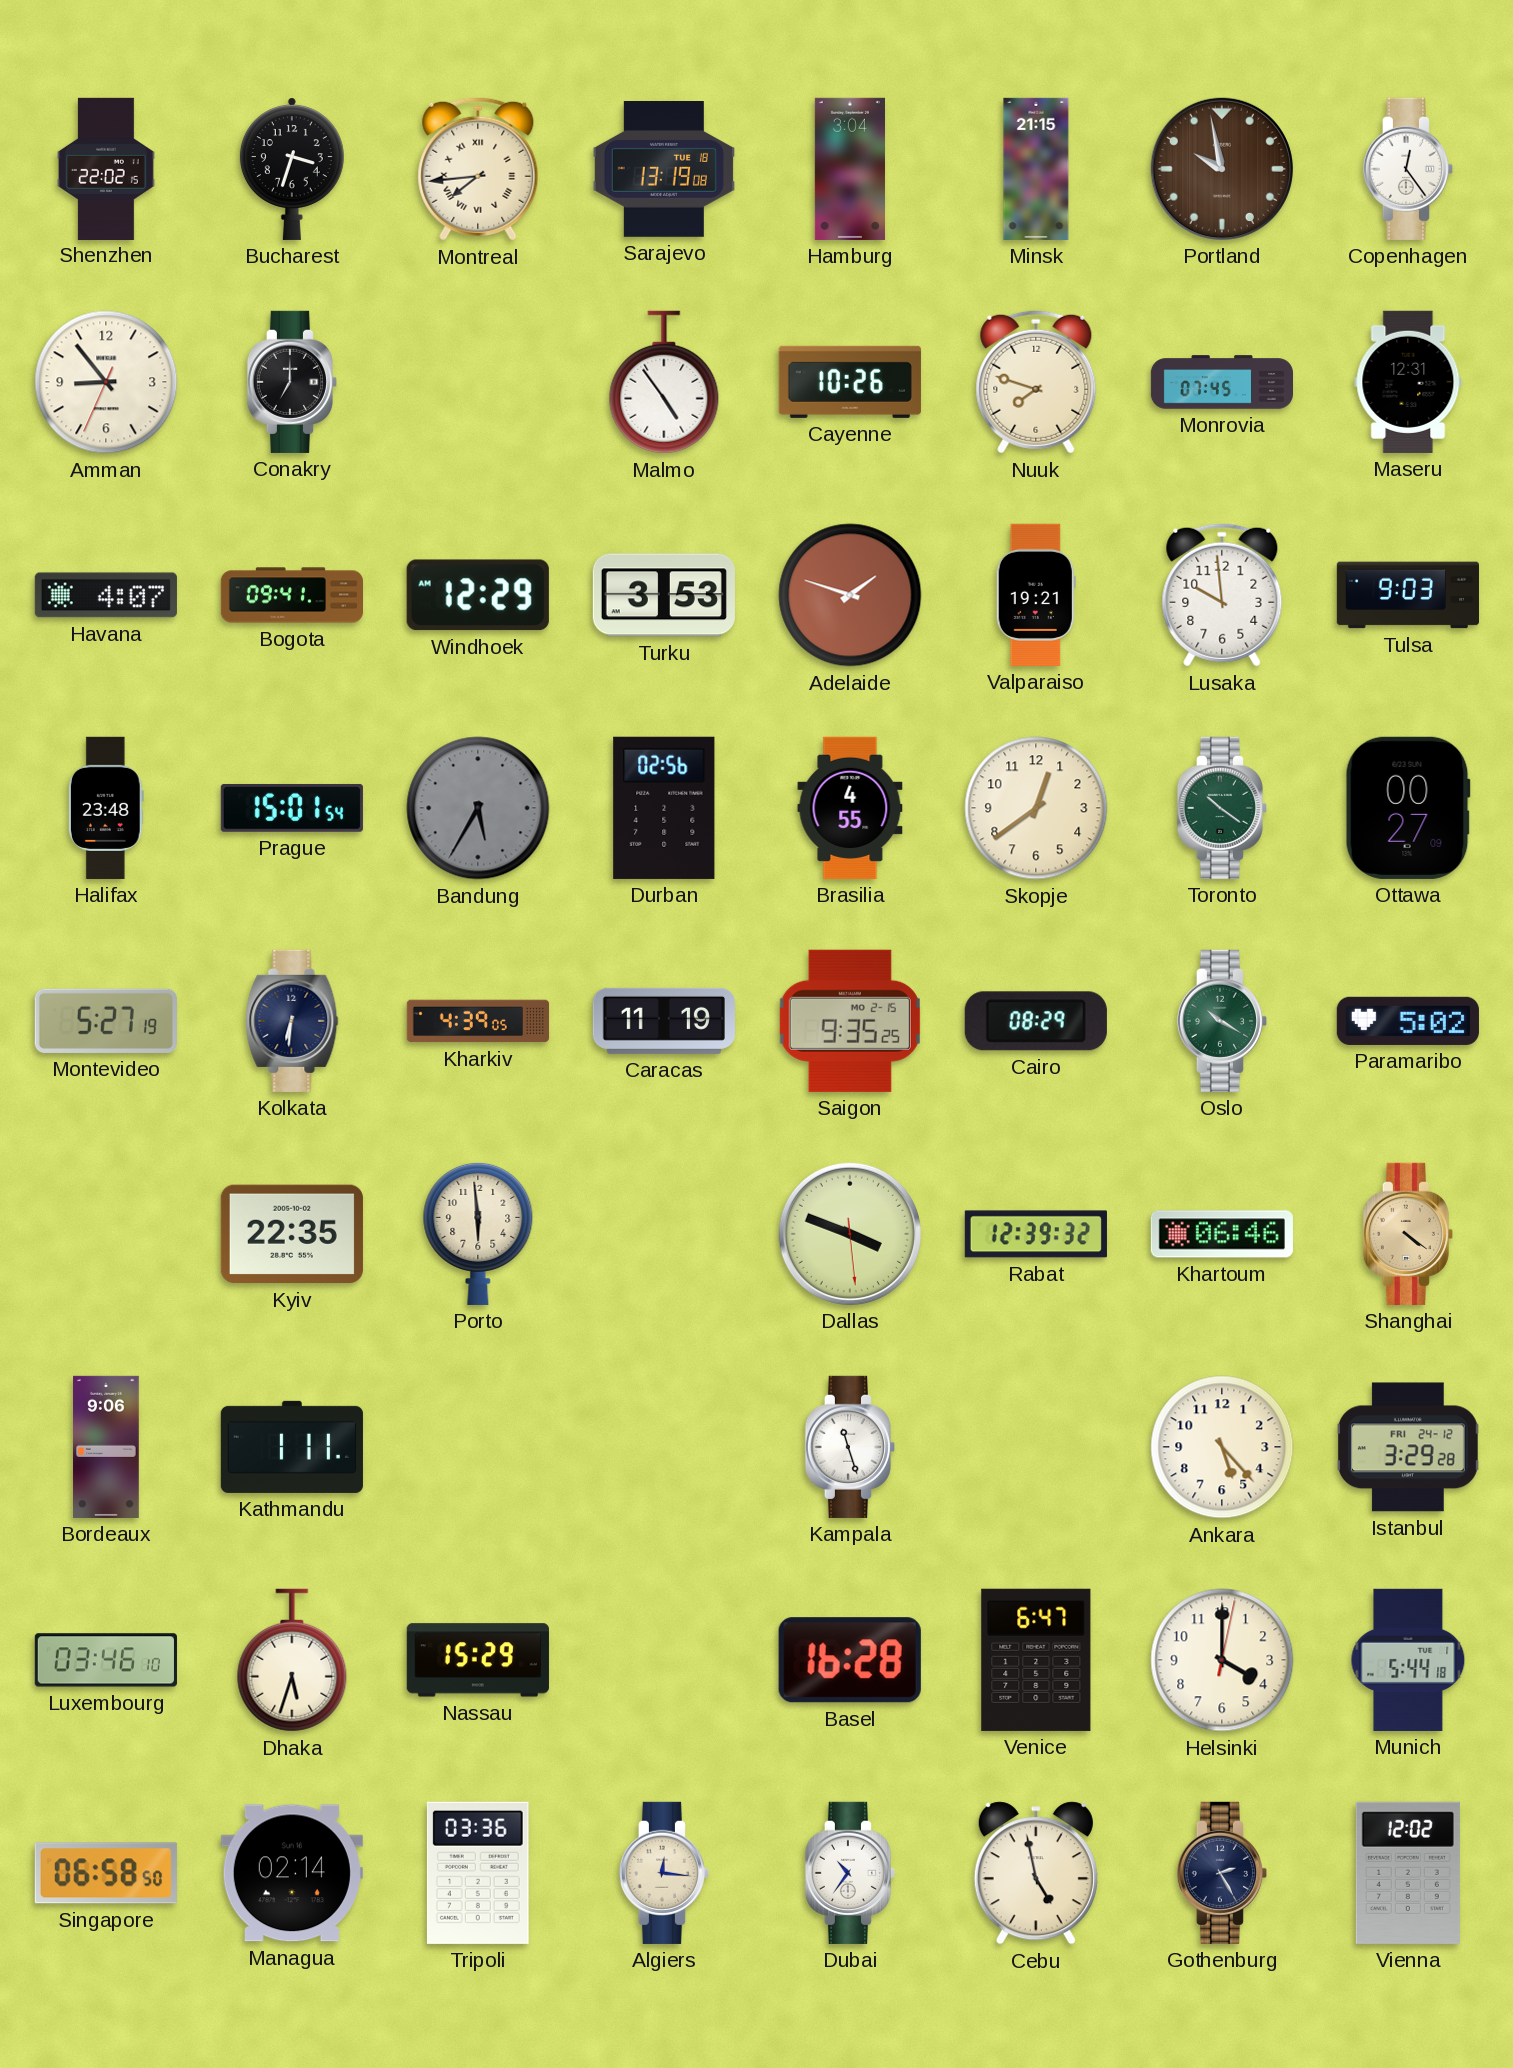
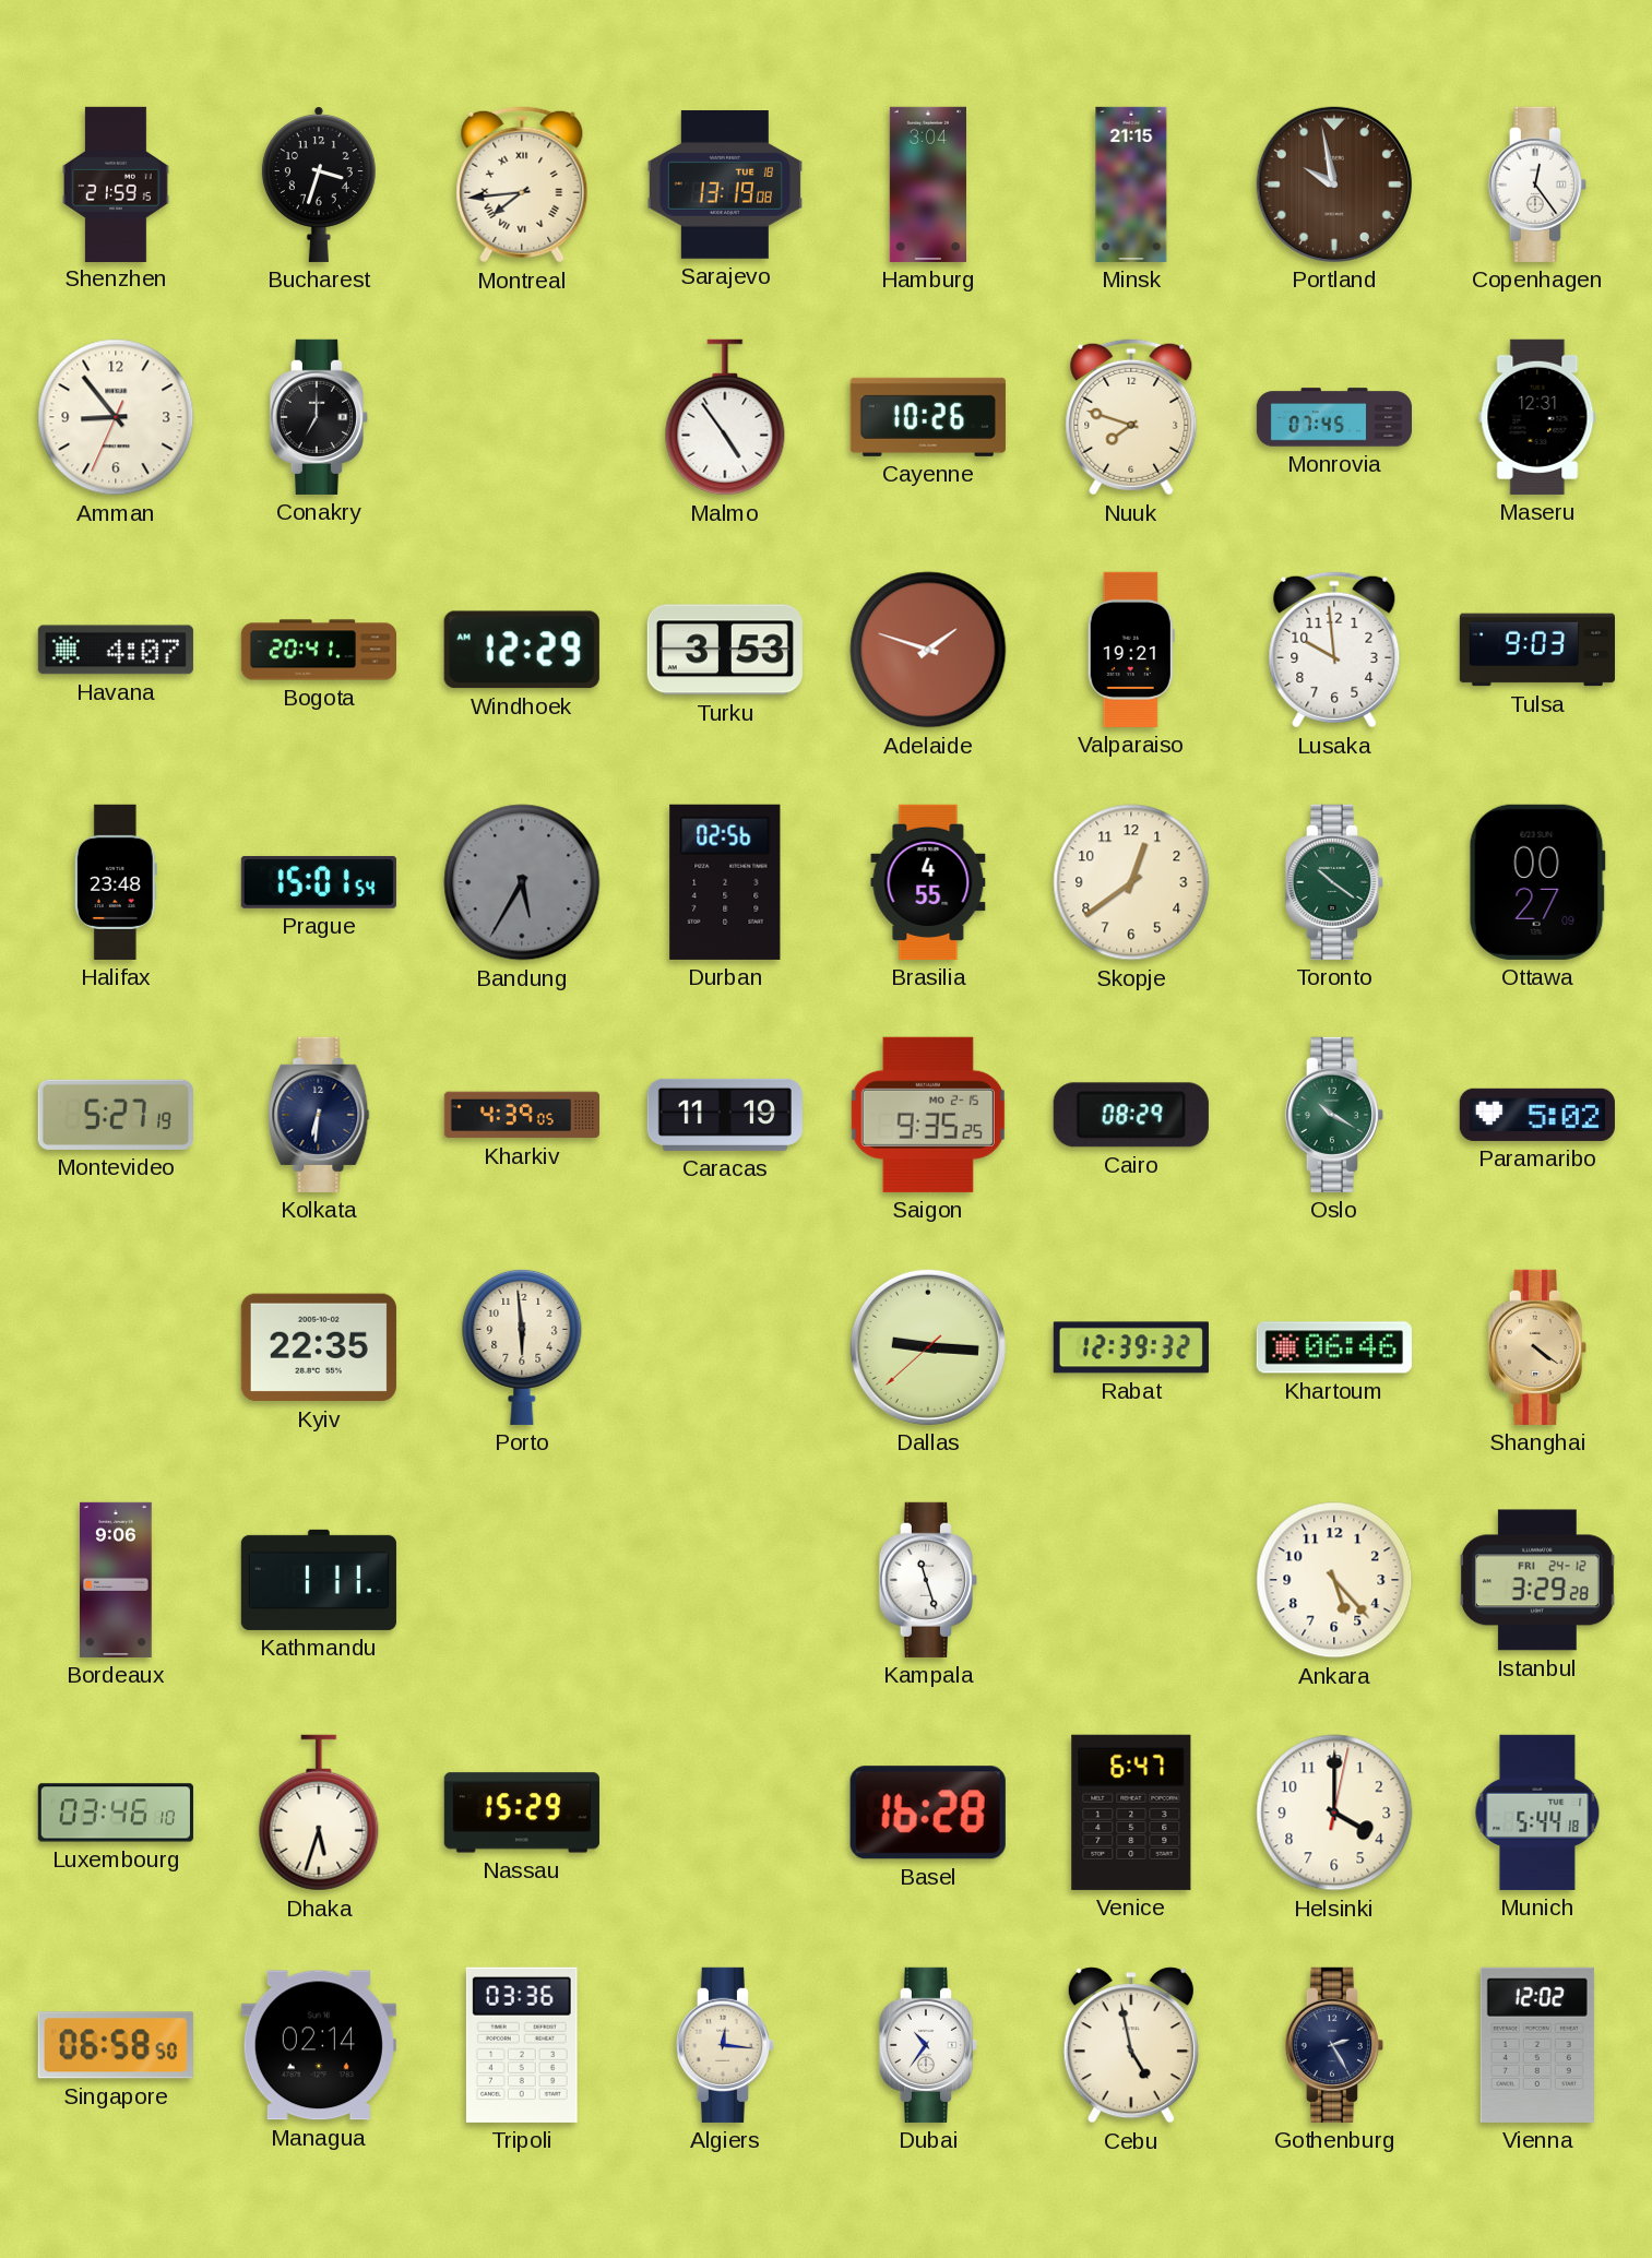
Shenzhen: 22:02 -> 21:59
Bogota: 09:41 -> 20:41
Dallas: 3:48 -> 9:15
